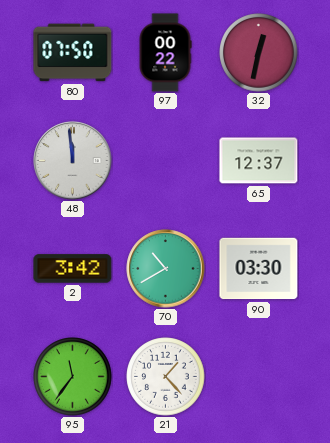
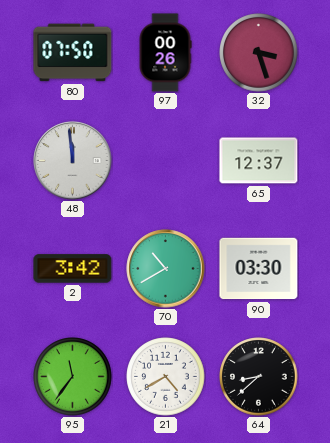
97: 00:22 -> 00:26
32: 12:32 -> 3:27
21: 1:23 -> 4:40
64: none -> 8:38
